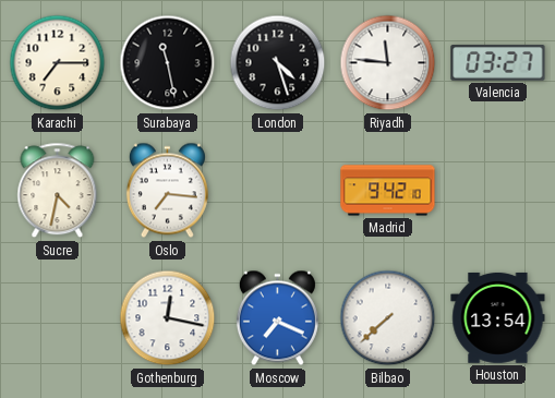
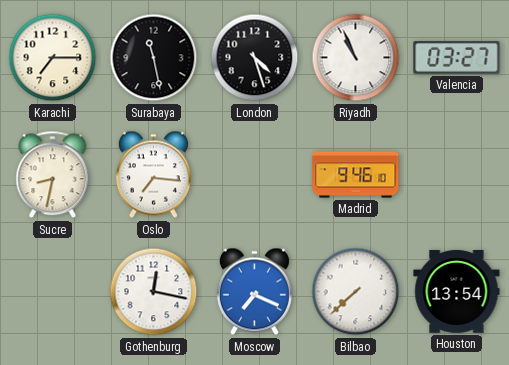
Riyadh: 11:46 -> 10:56
Sucre: 4:32 -> 8:32
Madrid: 9:42 -> 9:46
